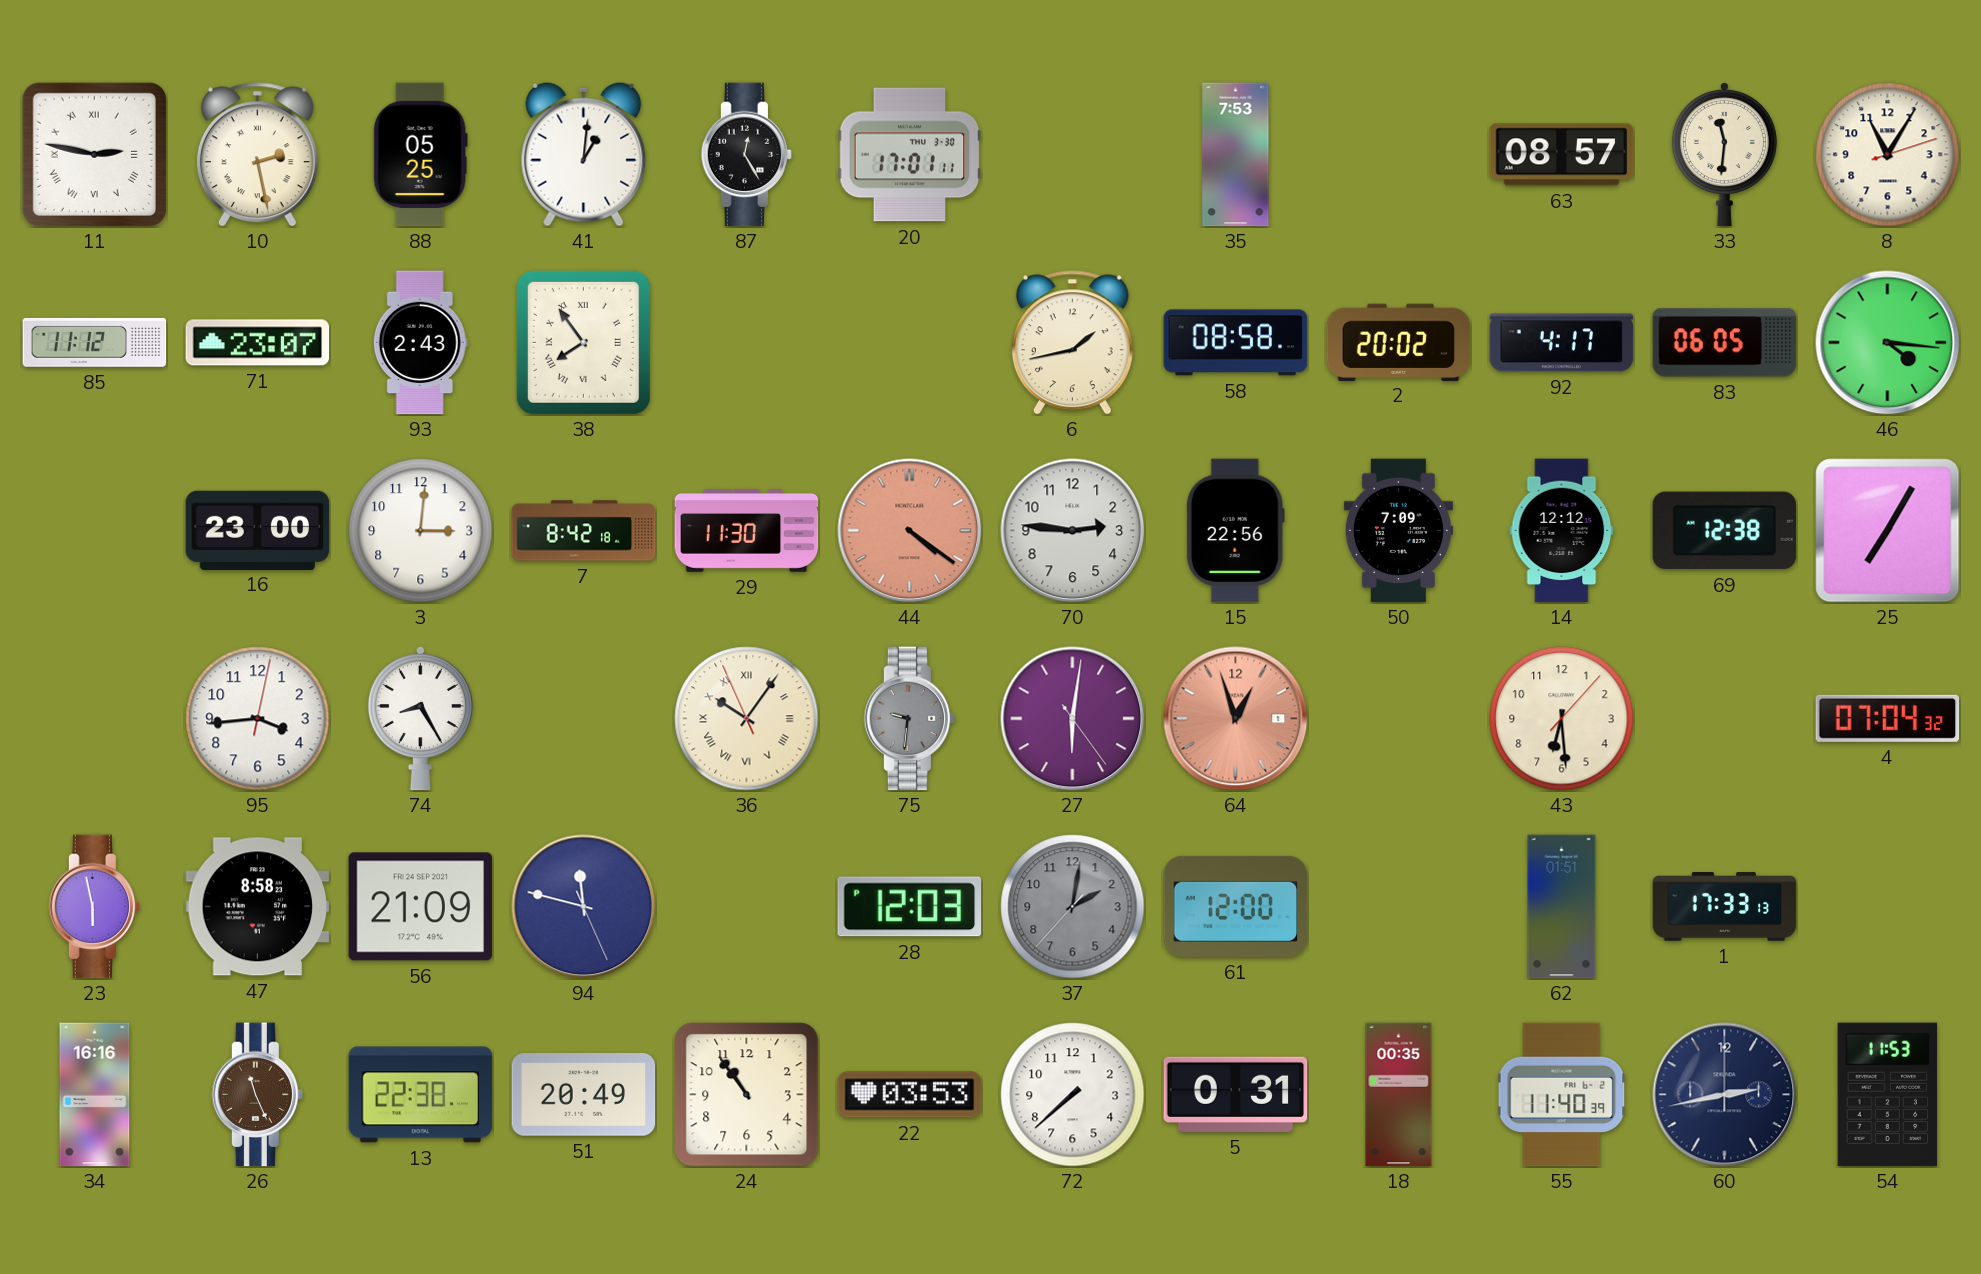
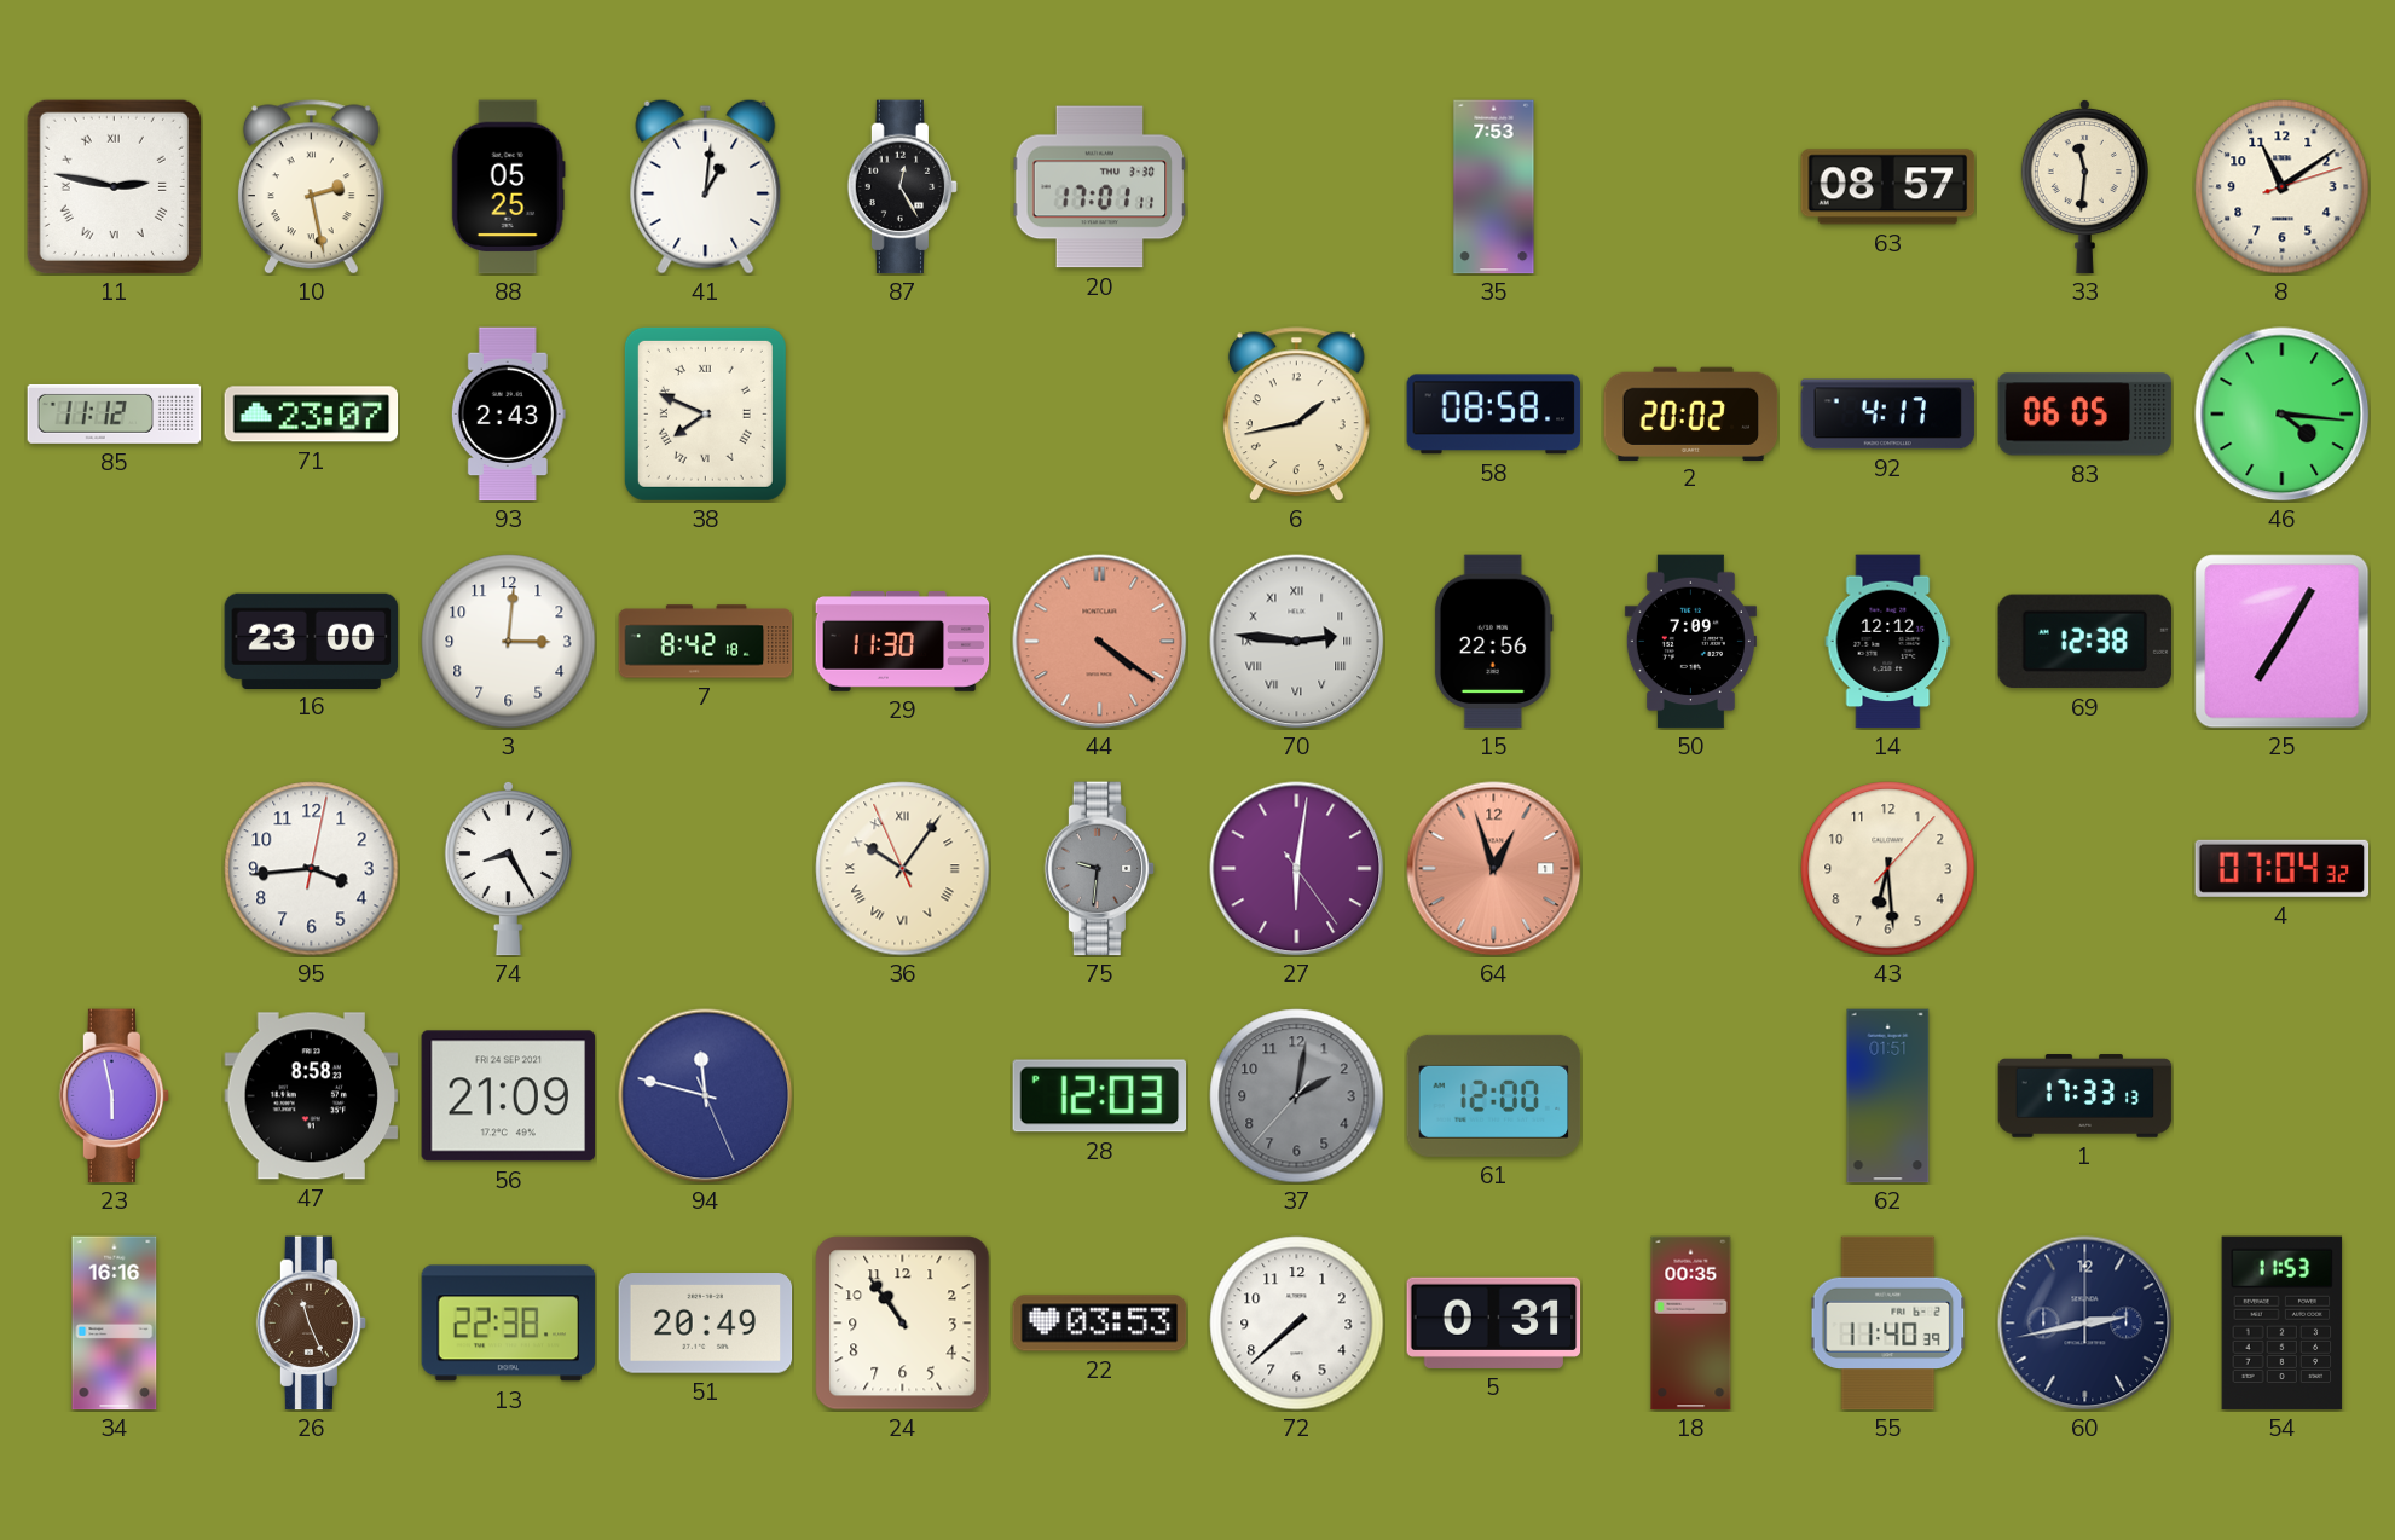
8: 11:05 -> 11:09
38: 7:54 -> 7:49
70 numerals: Arabic -> Roman
